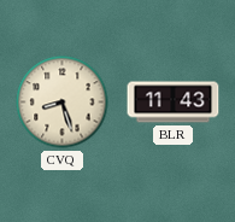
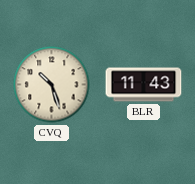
CVQ: 8:27 -> 10:27
